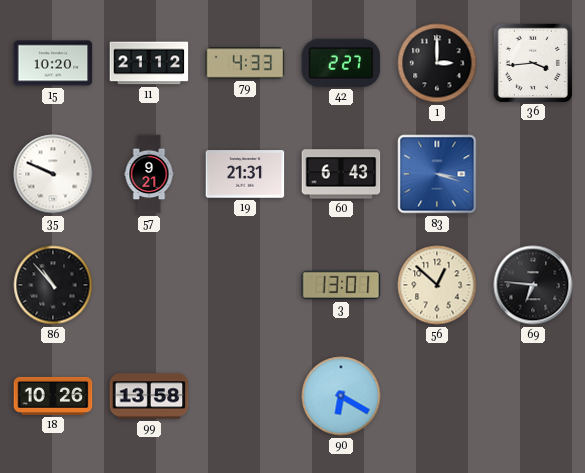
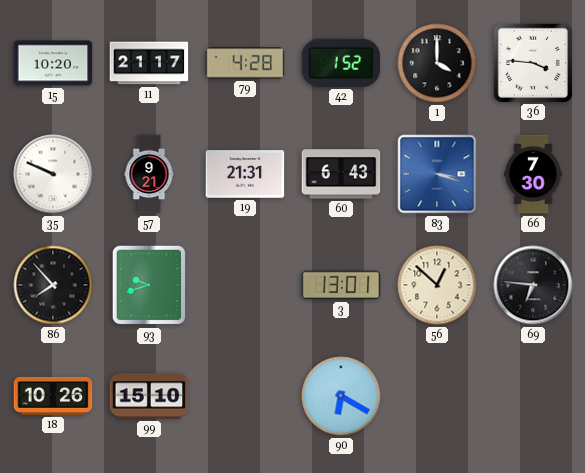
11: 21:12 -> 21:17
79: 4:33 -> 4:28
42: 2:27 -> 1:52
1: 3:00 -> 4:00
36: 3:44 -> 3:46
66: none -> 7:30
86: 10:53 -> 7:53
93: none -> 9:42
99: 13:58 -> 15:10
